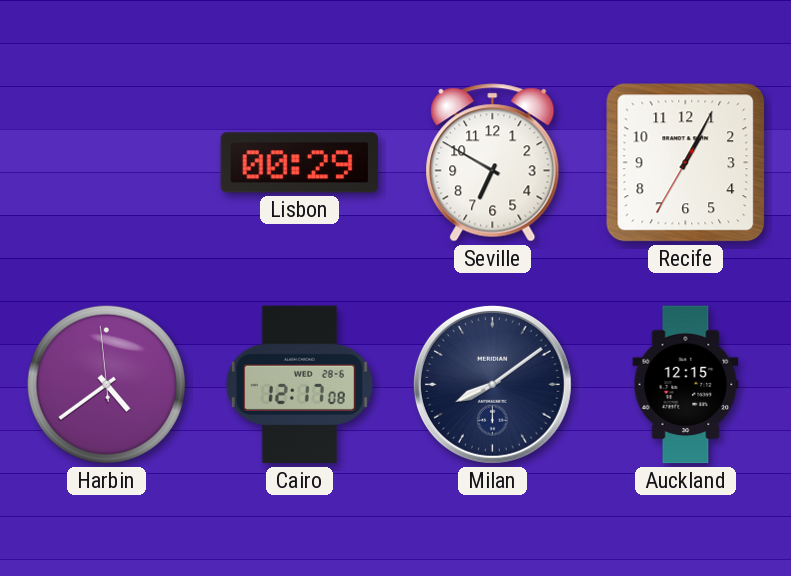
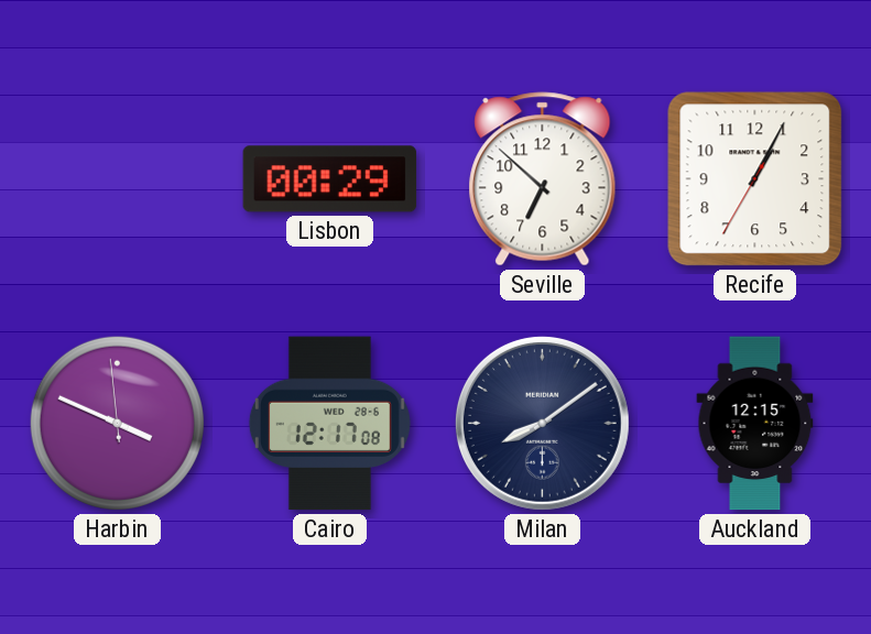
Seville: 6:50 -> 6:52
Harbin: 4:38 -> 3:48
